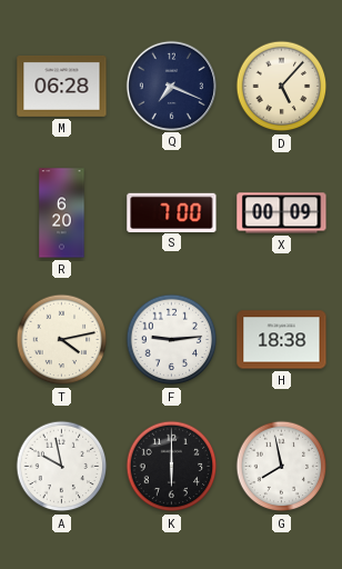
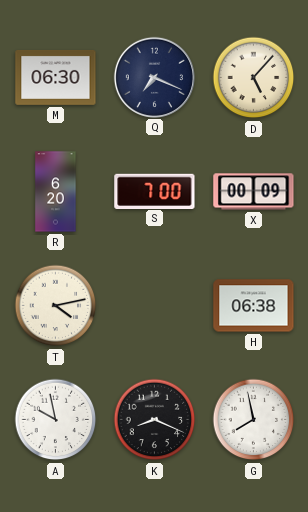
M: 06:28 -> 06:30
F: 9:14 -> none
H: 18:38 -> 06:38
K: 6:00 -> 8:19
